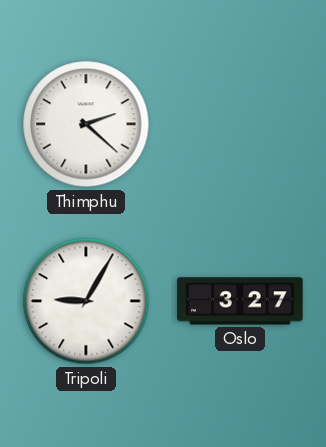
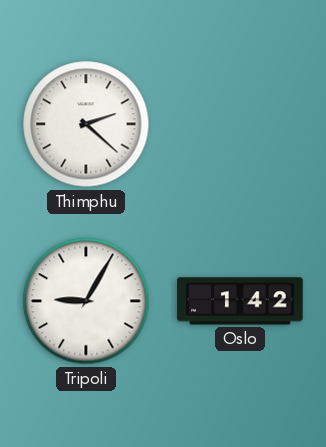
Oslo: 3:27 -> 1:42
